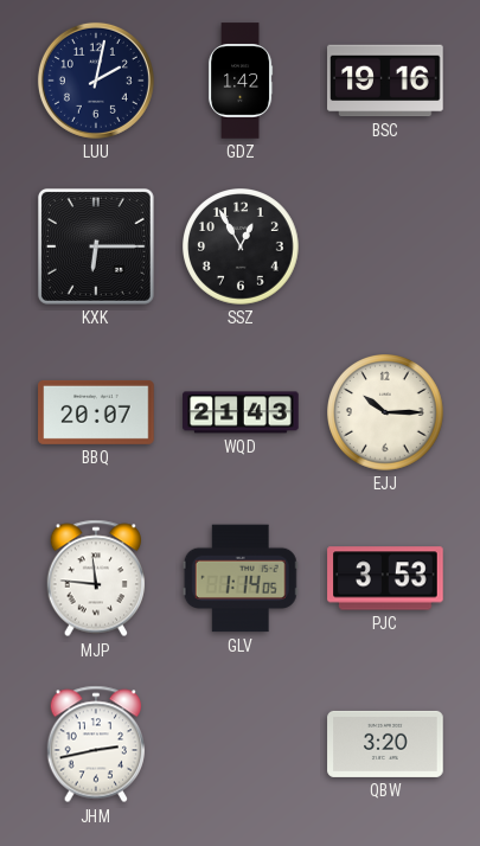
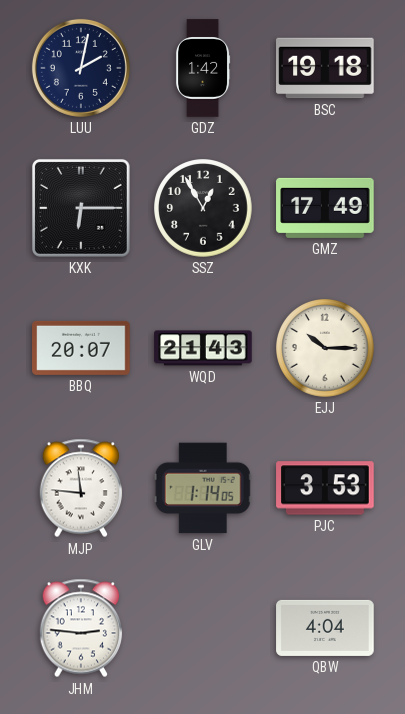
BSC: 19:16 -> 19:18
GMZ: none -> 17:49
JHM: 2:43 -> 2:46
QBW: 3:20 -> 4:04
